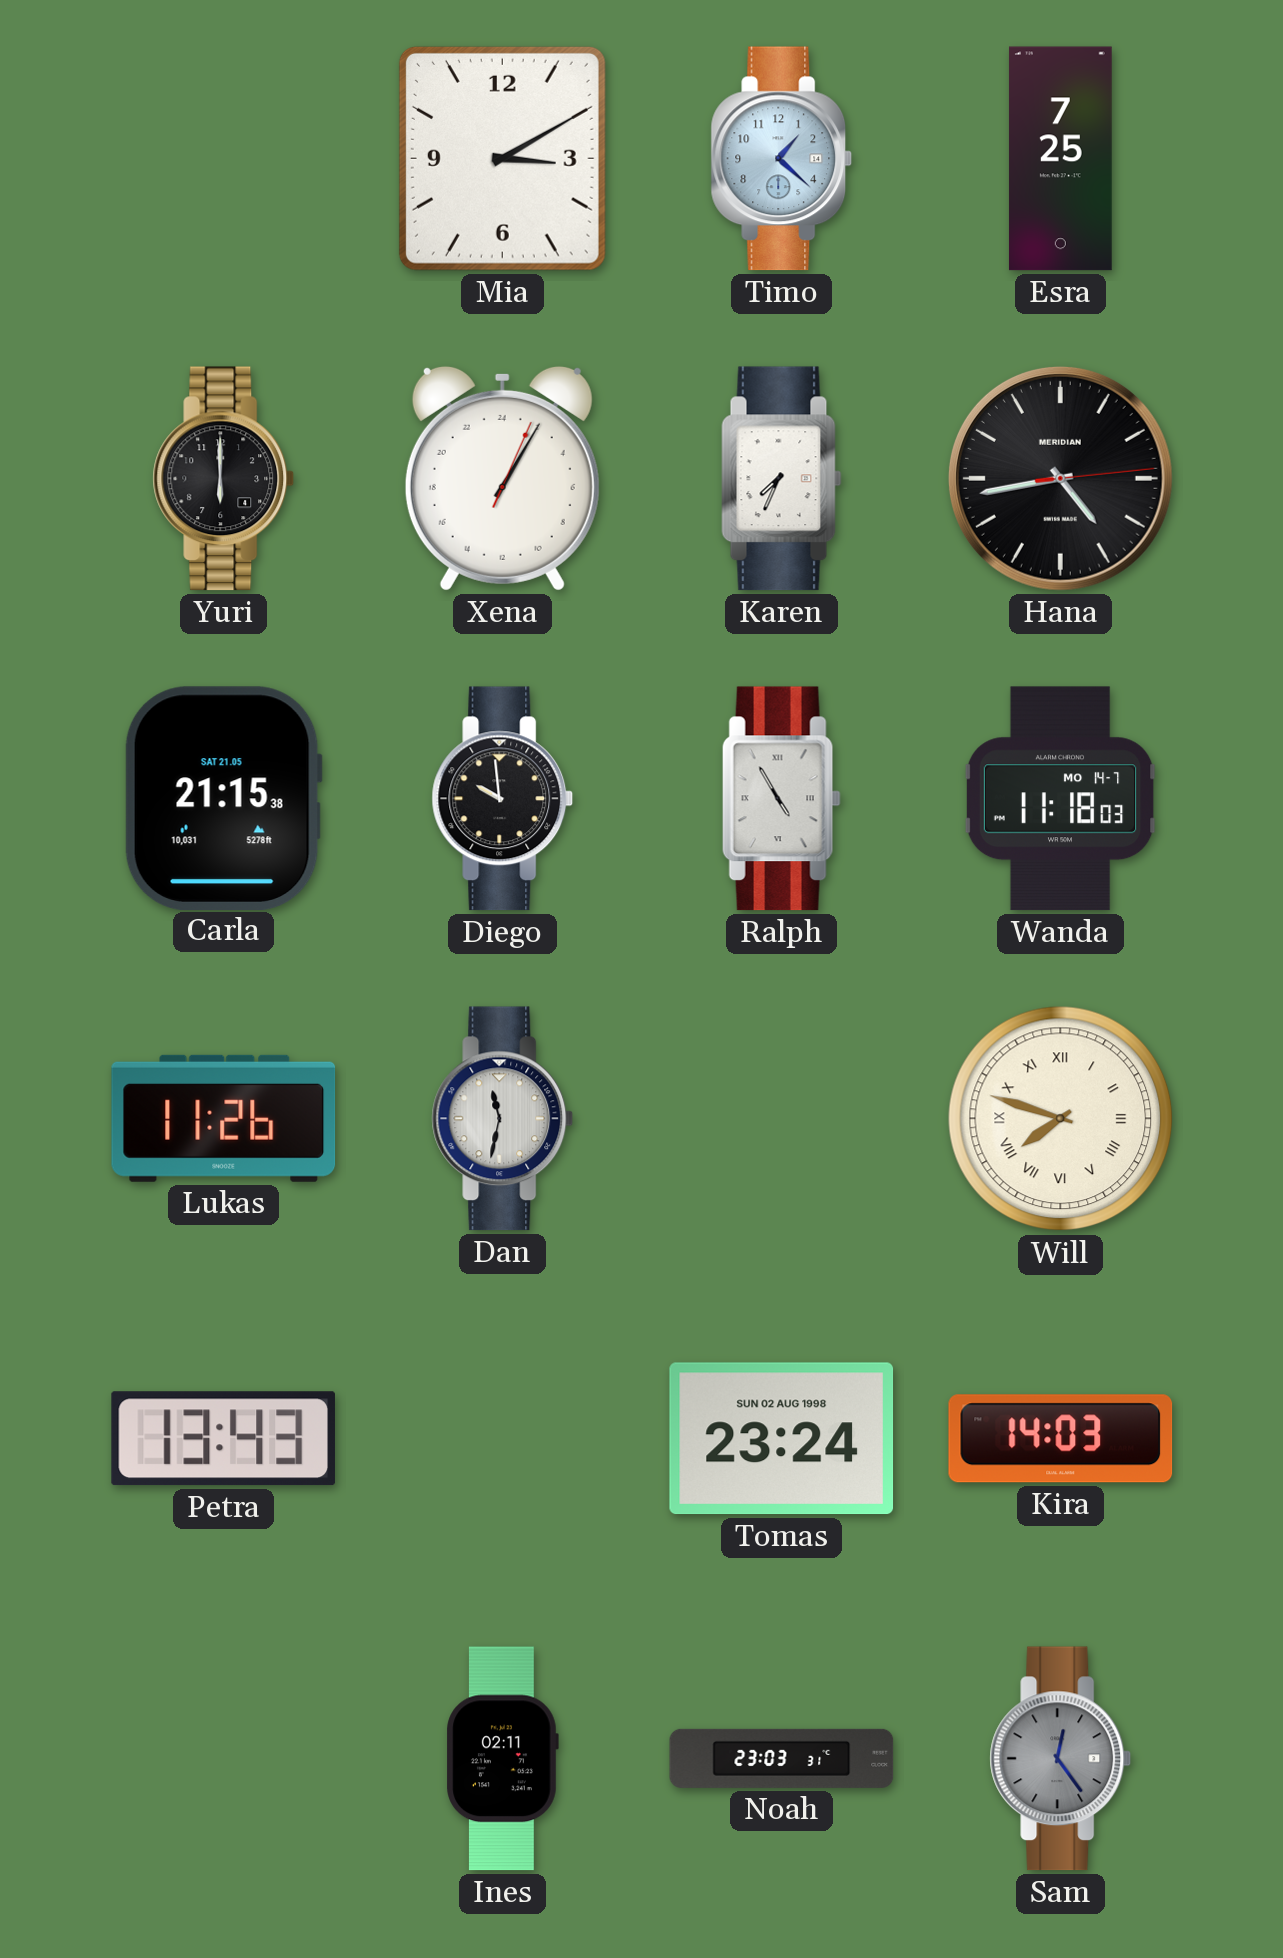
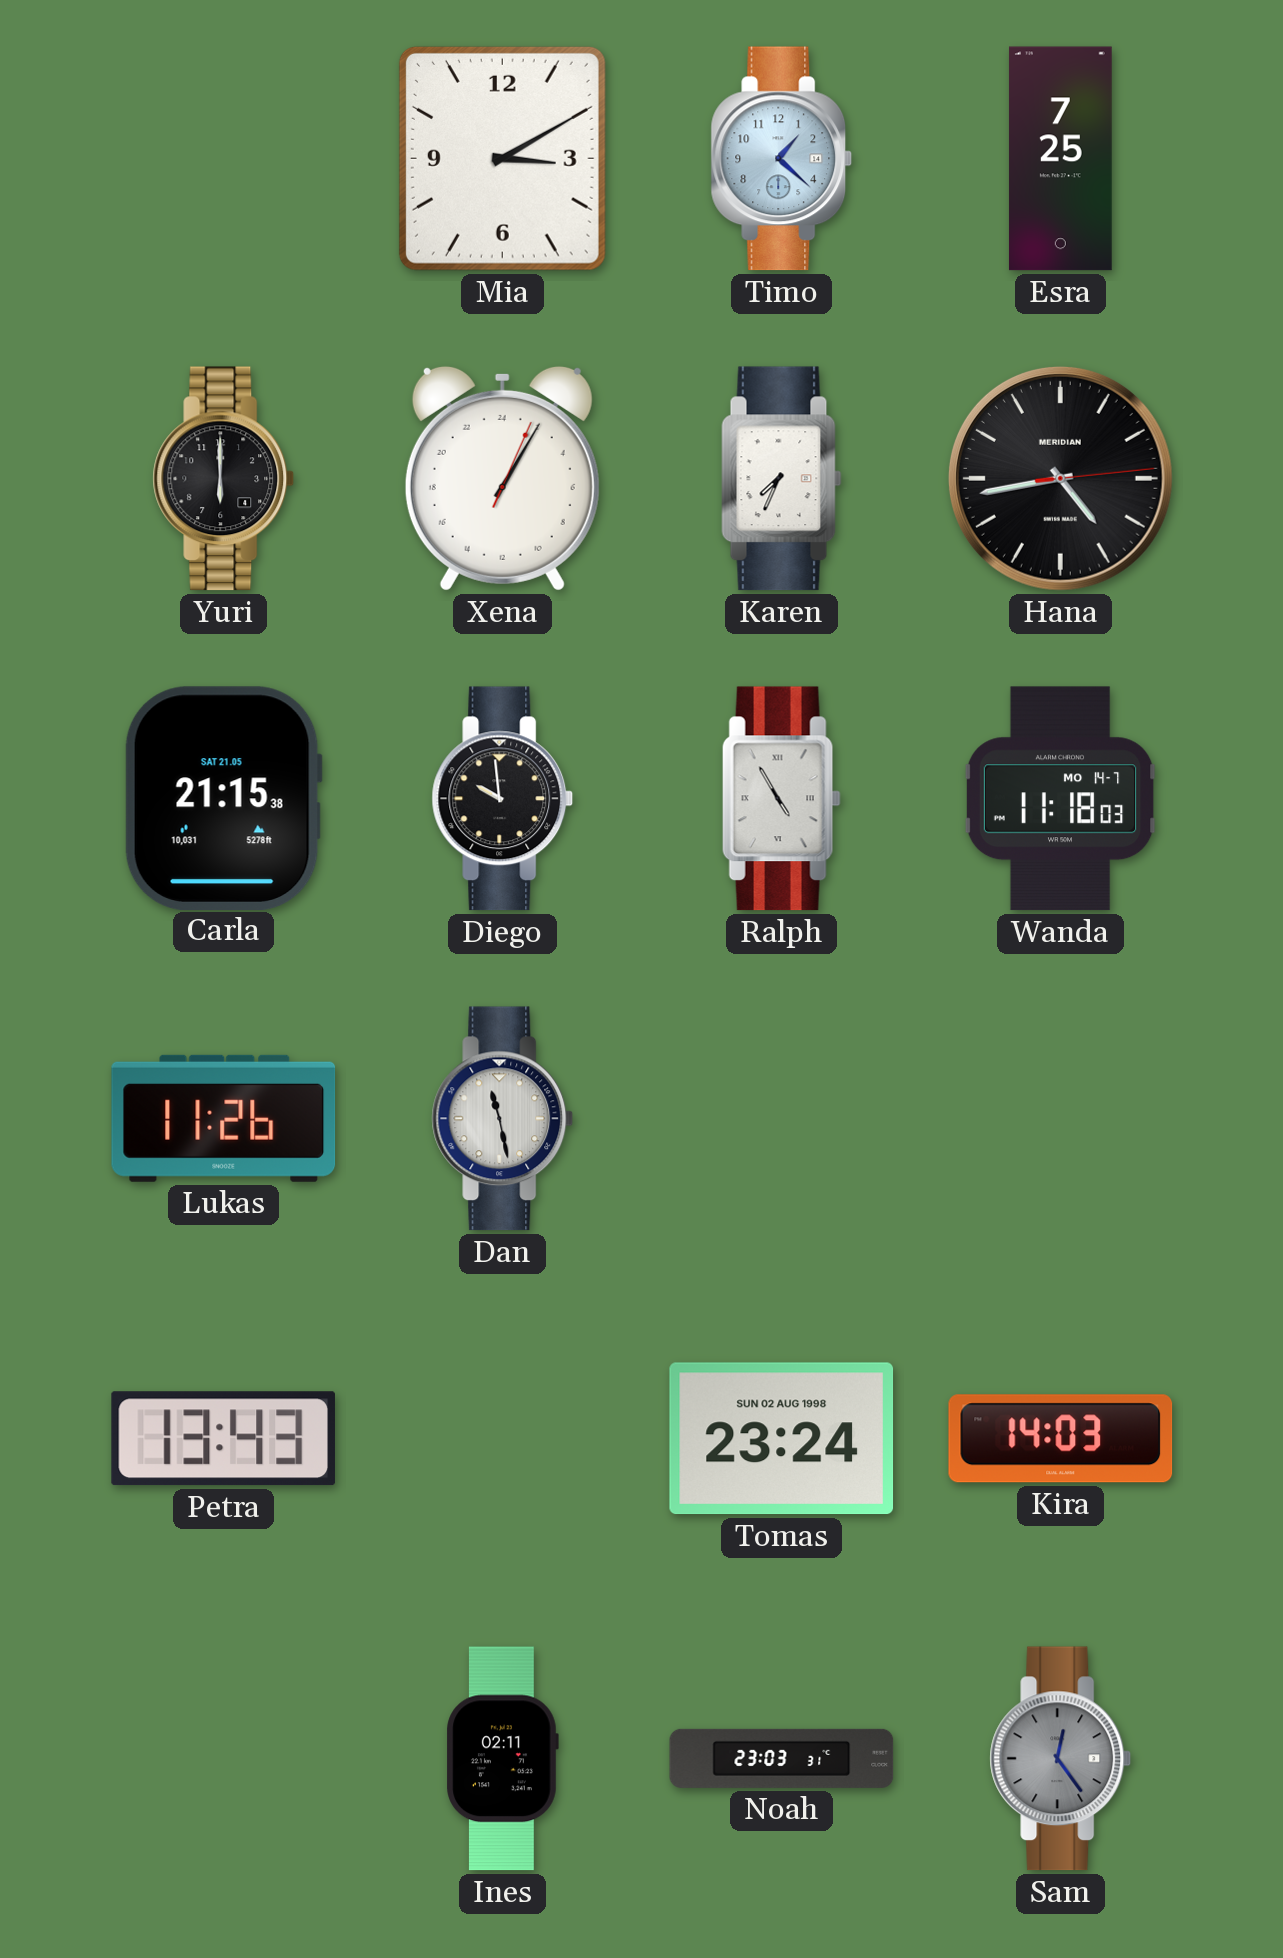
Dan: 11:32 -> 11:28
Will: 7:48 -> none
